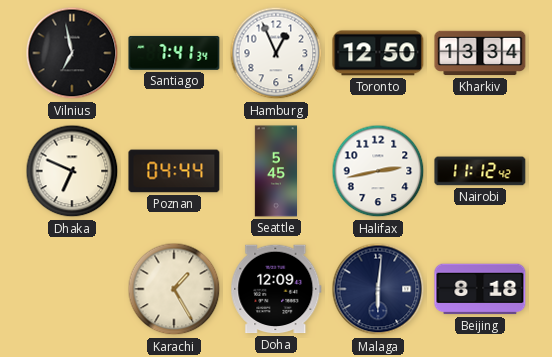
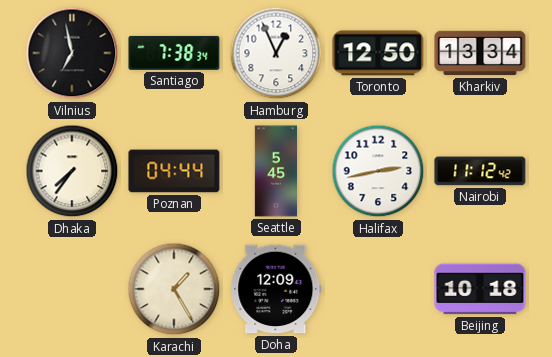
Santiago: 7:41 -> 7:38
Dhaka: 6:49 -> 7:36
Malaga: 6:01 -> none
Beijing: 8:18 -> 10:18
